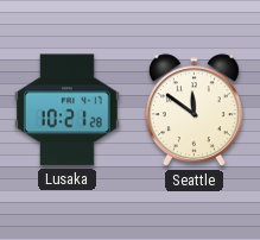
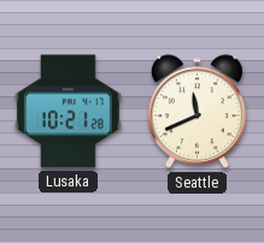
Seattle: 11:51 -> 11:41
